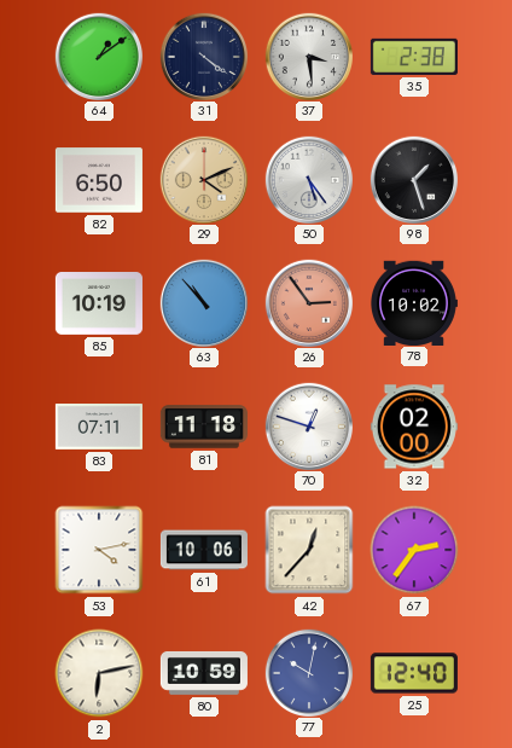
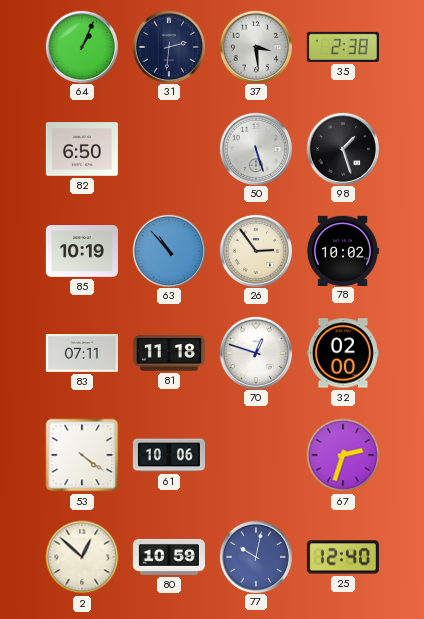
64: 1:09 -> 1:04
31: 4:21 -> 2:31
29: 4:11 -> none
50: 5:24 -> 5:27
26 dial: salmon -> cream
53: 4:13 -> 4:21
42: 12:37 -> none
67: 2:36 -> 2:33
2: 6:13 -> 12:52
